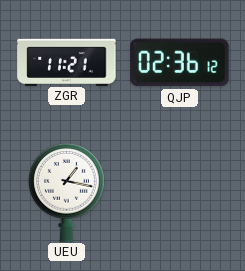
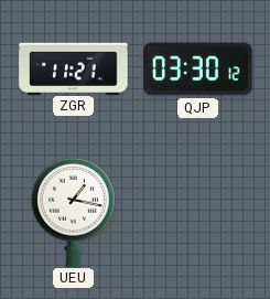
QJP: 02:36 -> 03:30
